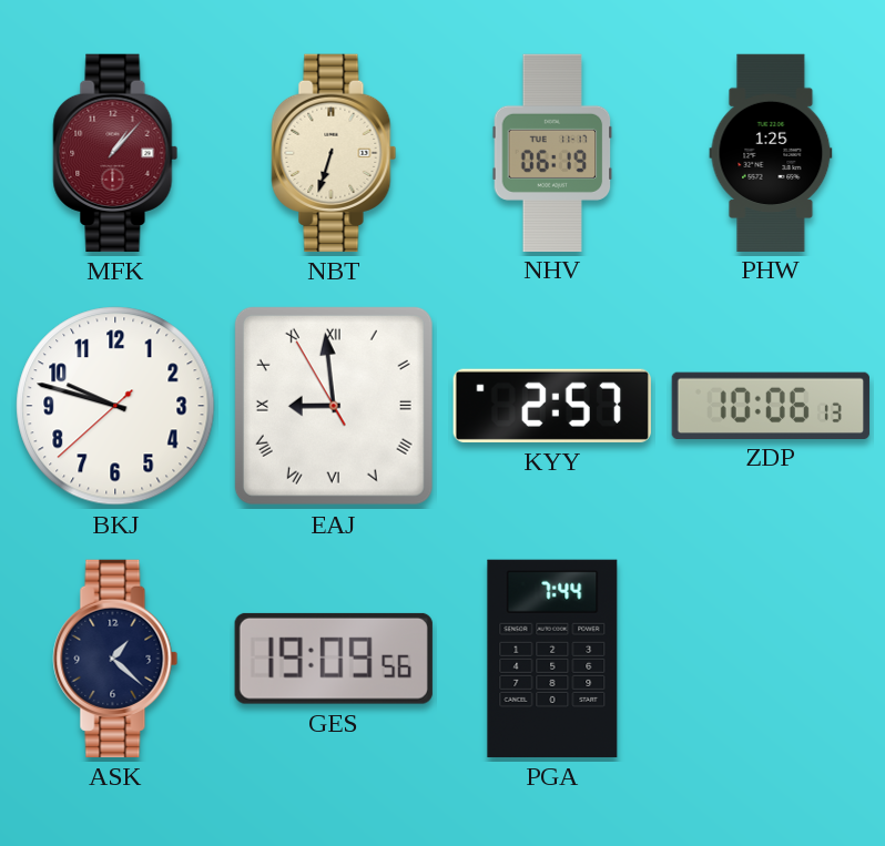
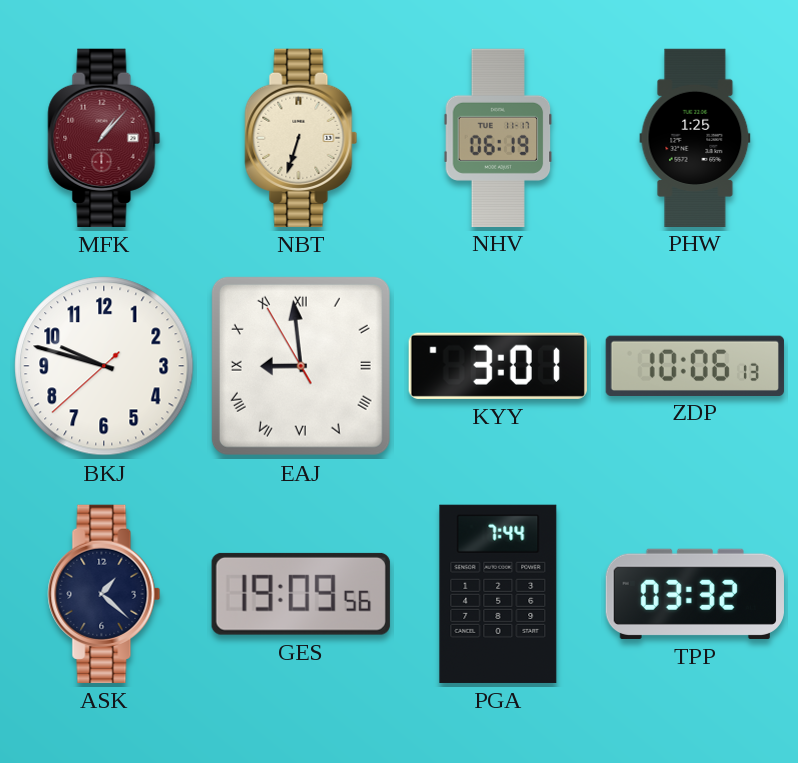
KYY: 2:57 -> 3:01
TPP: none -> 03:32
